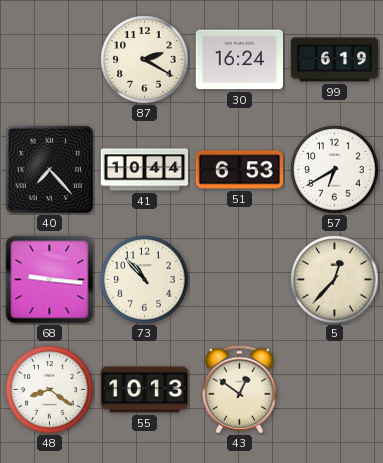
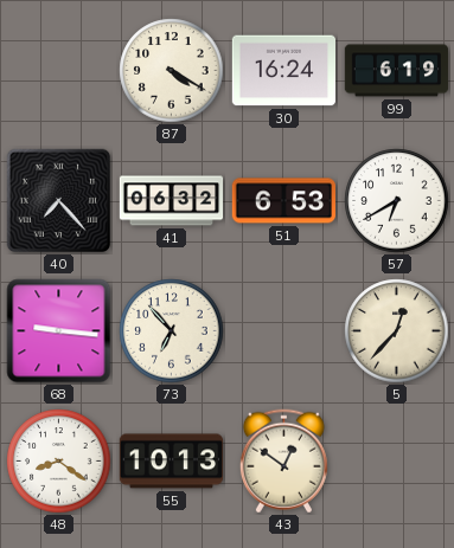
87: 2:20 -> 4:20
41: 10:44 -> 06:32
73: 10:53 -> 6:53
